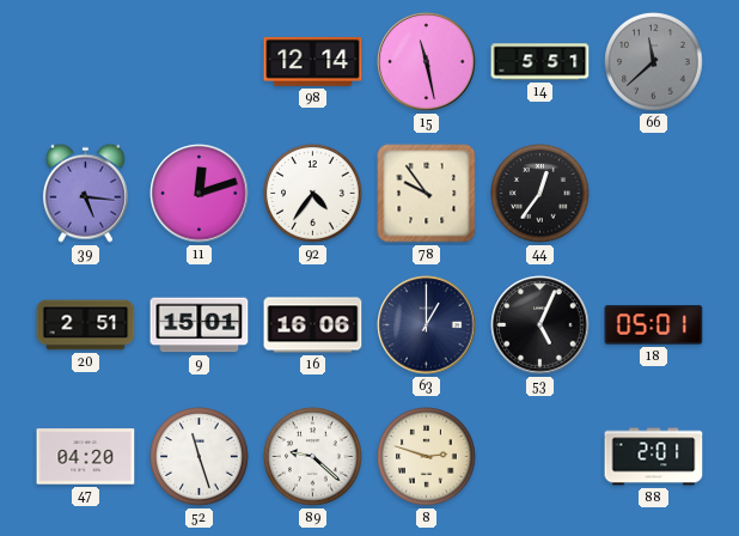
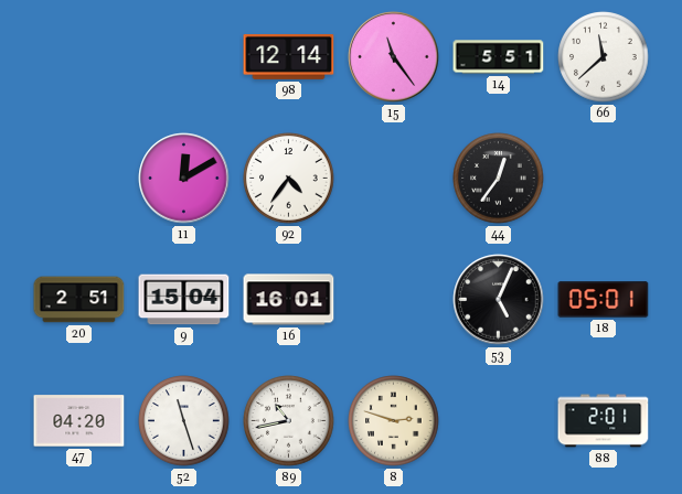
15: 11:28 -> 11:24
66 dial: grey -> white
39: 5:16 -> none
11: 12:12 -> 12:10
78: 9:54 -> none
9: 15:01 -> 15:04
16: 16:06 -> 16:01
63: 1:00 -> none
89: 9:22 -> 10:43
